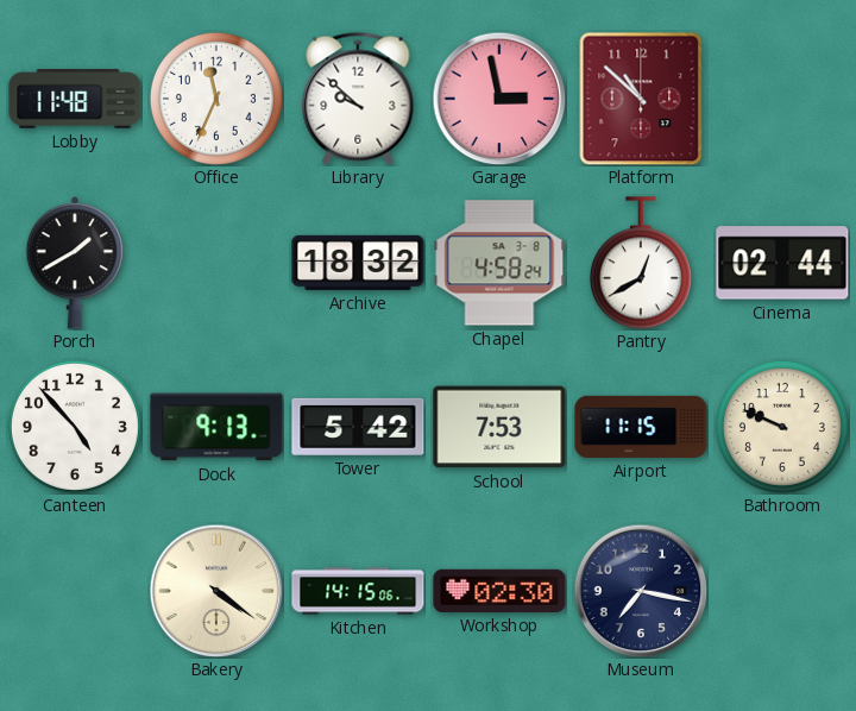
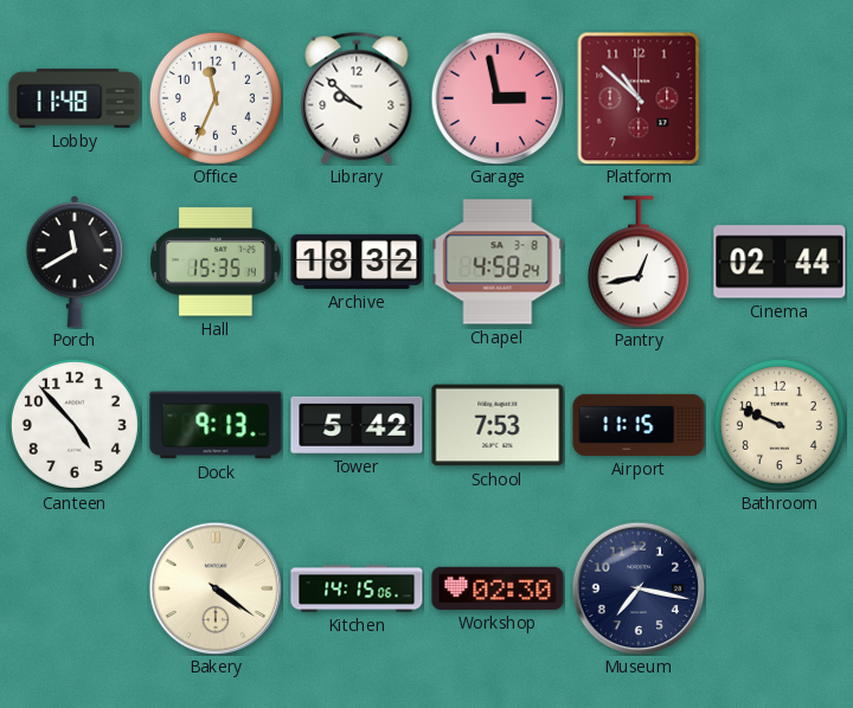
Porch: 1:40 -> 11:40
Hall: none -> 15:35
Pantry: 12:40 -> 12:43
